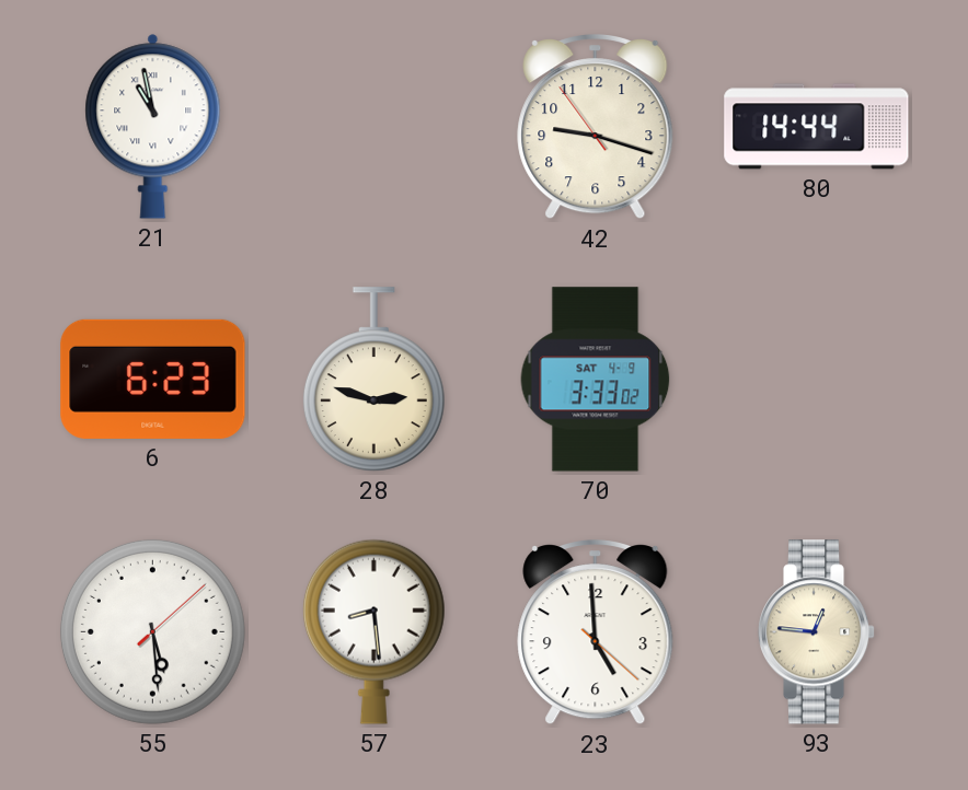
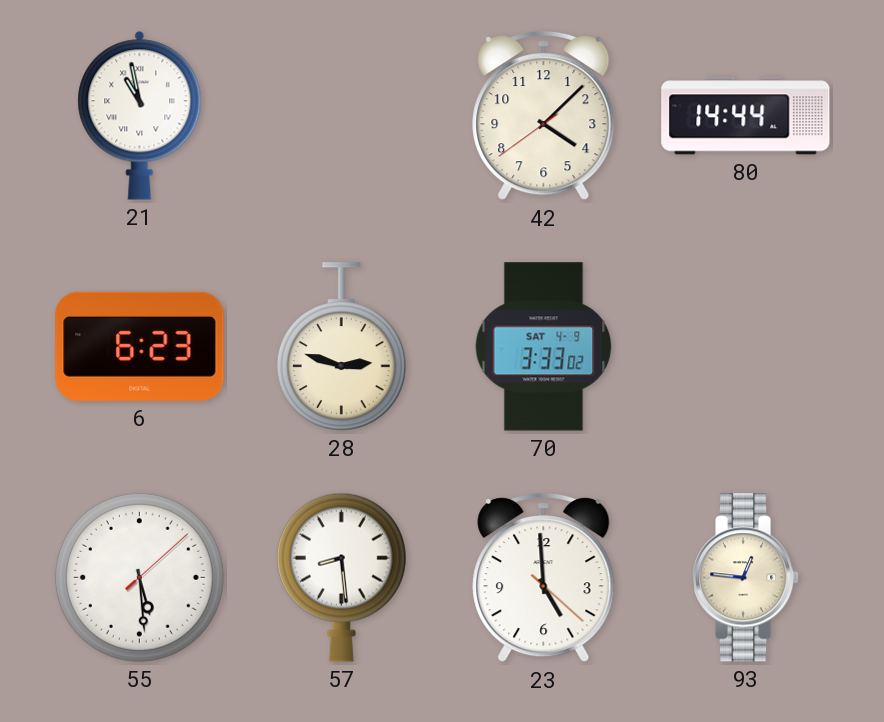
42: 9:17 -> 4:07
